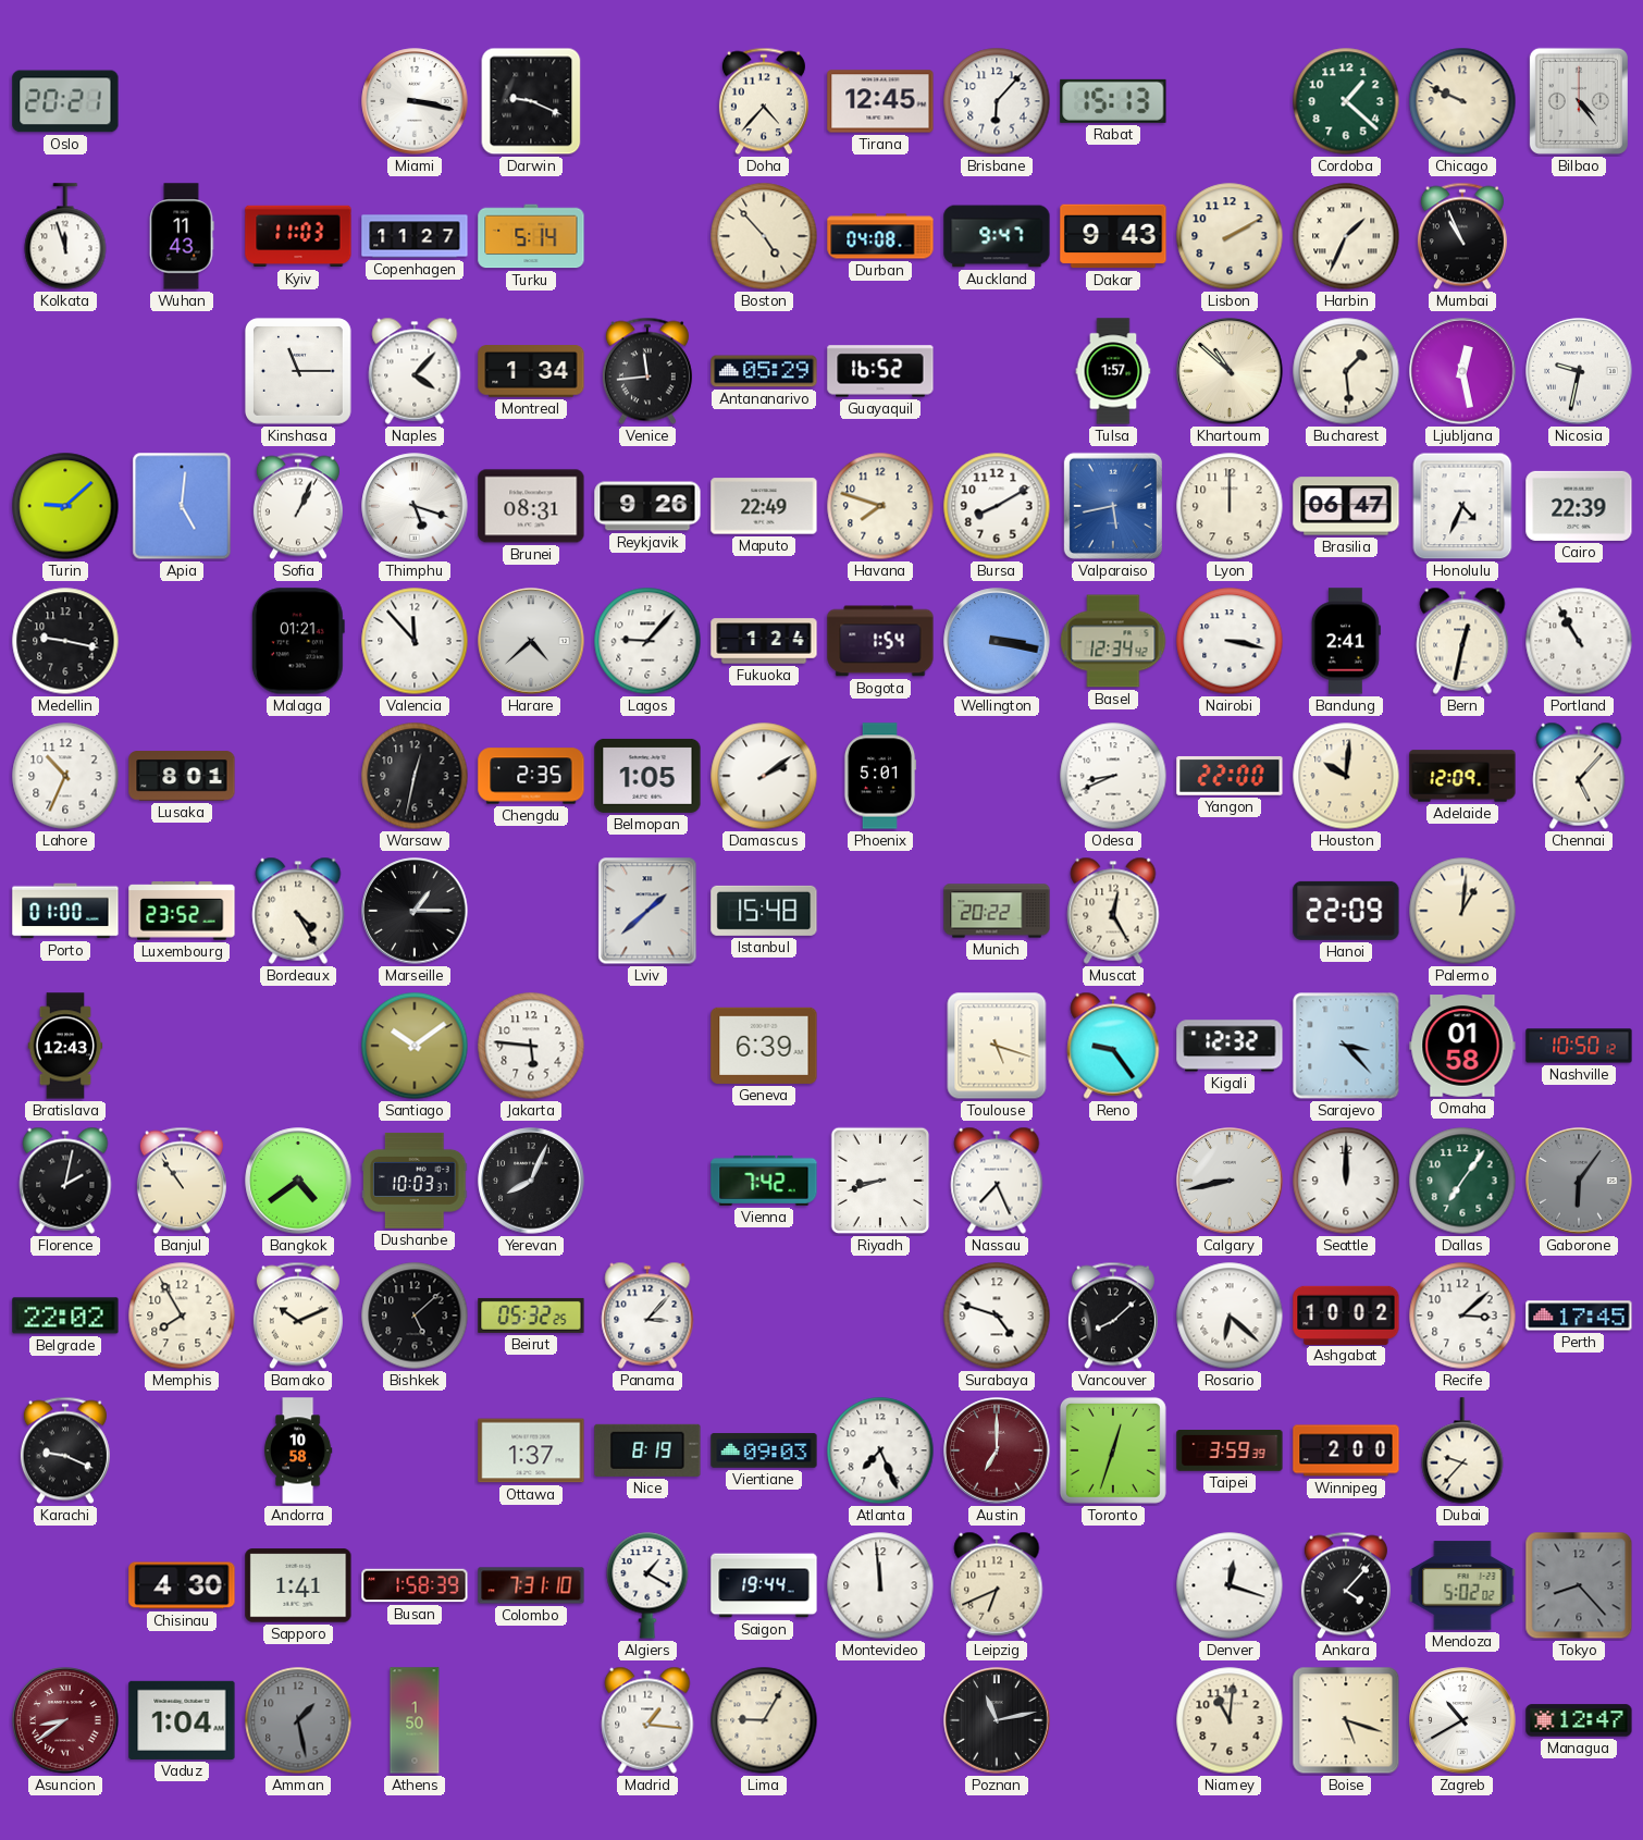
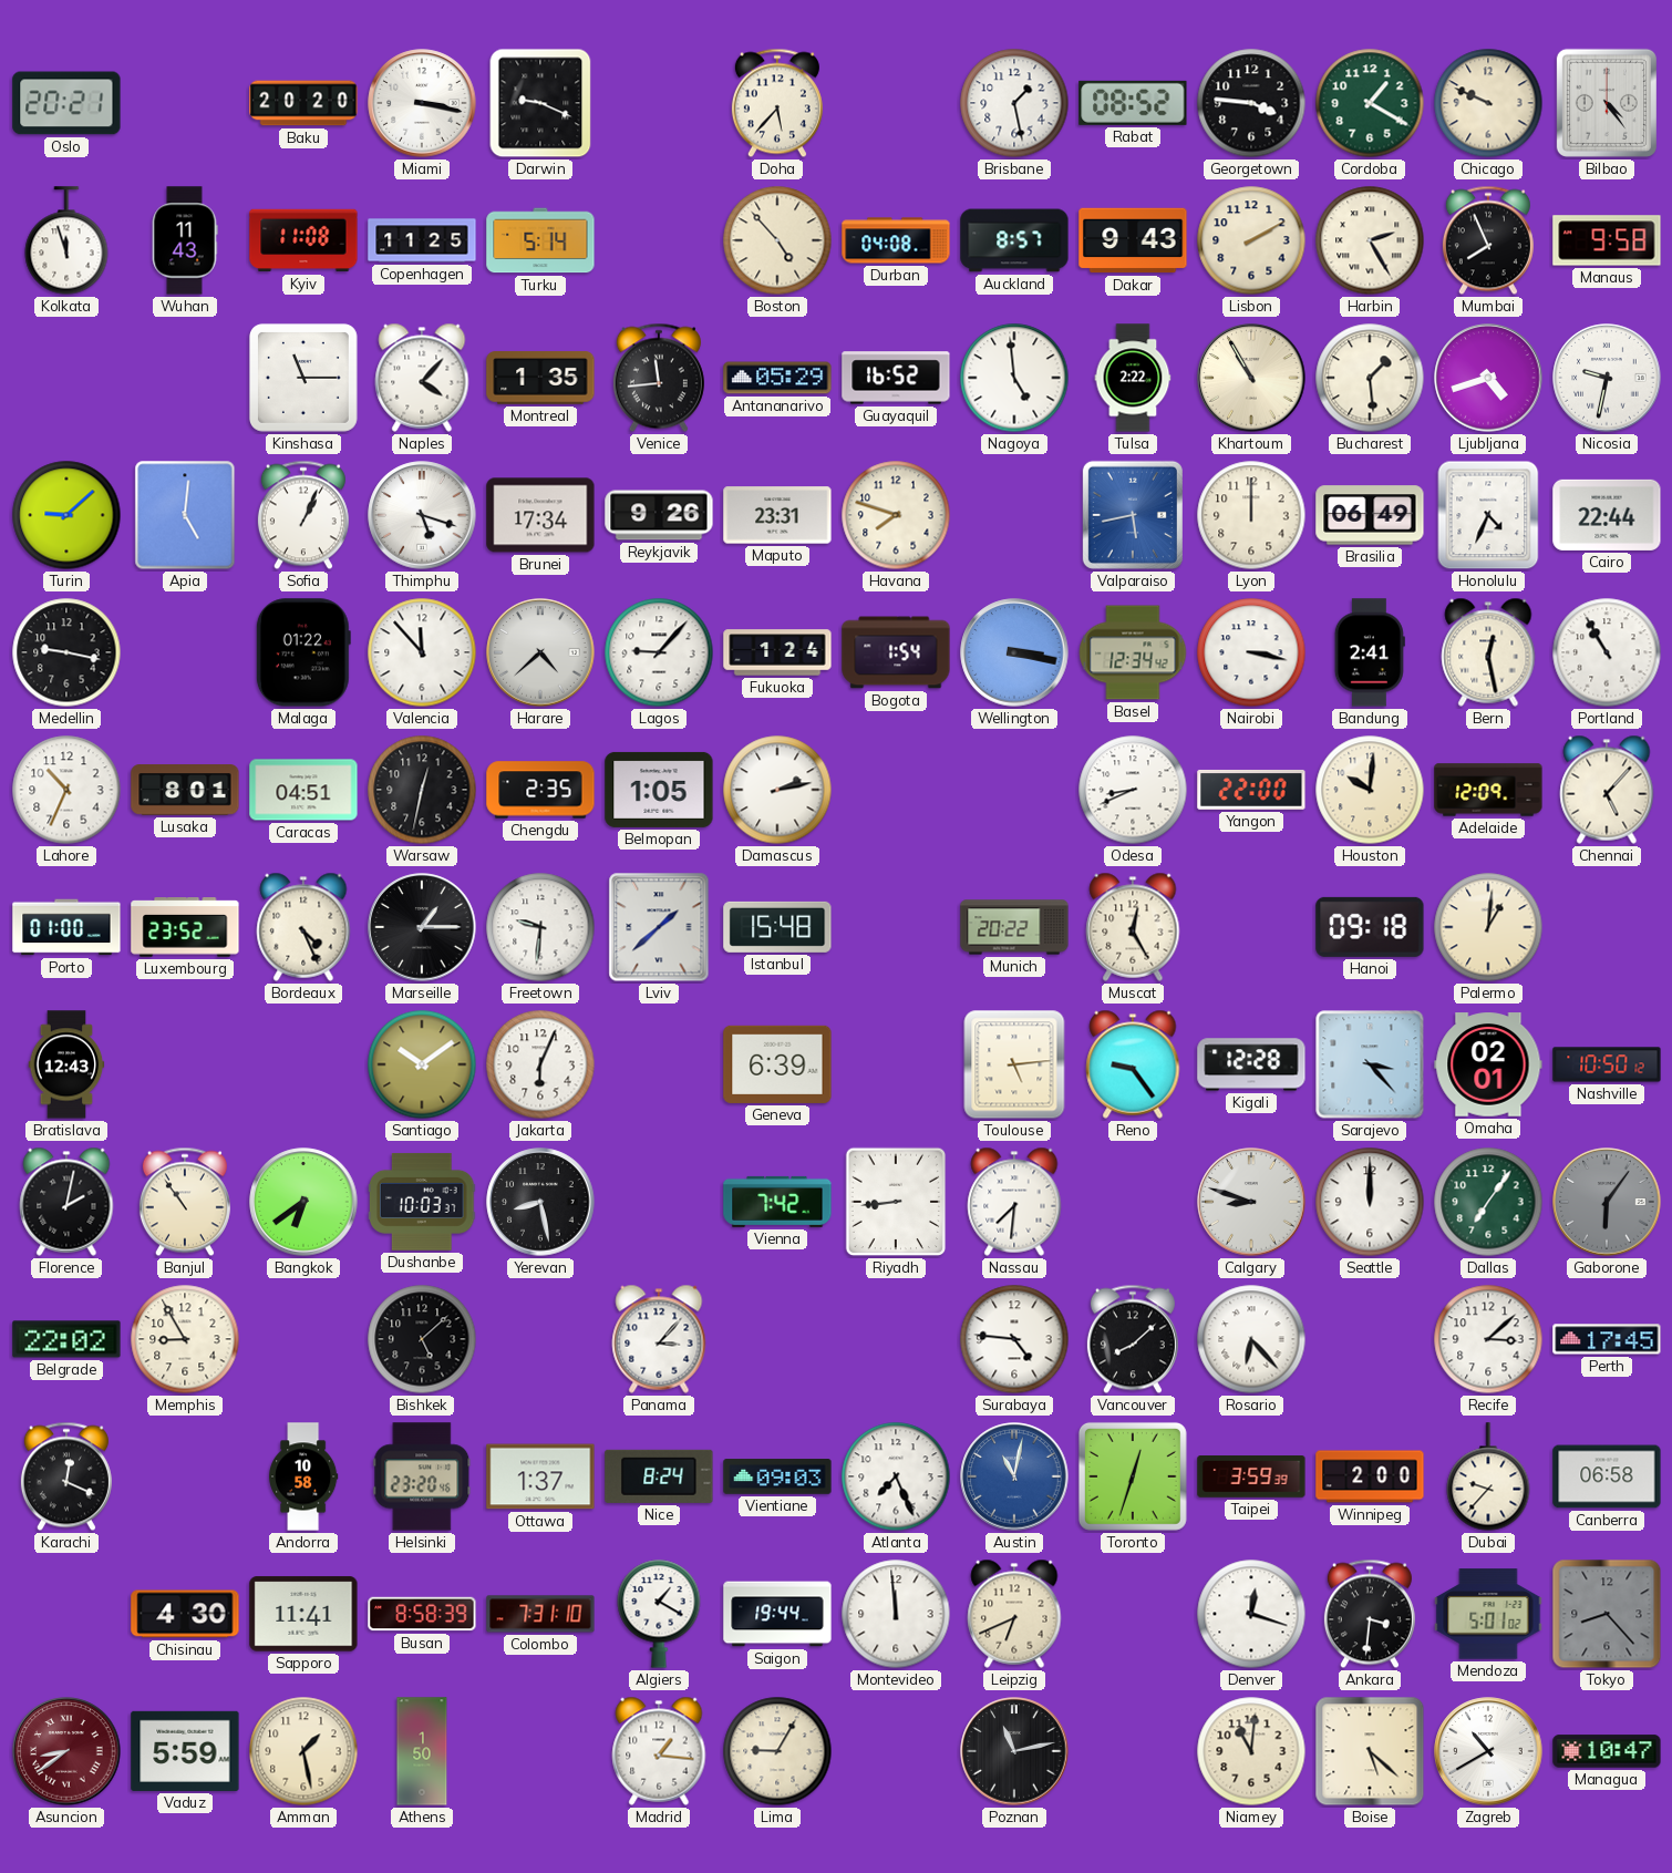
Baku: none -> 20:20
Doha: 4:37 -> 5:37
Tirana: 12:45 -> none
Brisbane: 6:07 -> 1:28
Rabat: 15:13 -> 08:52
Georgetown: none -> 3:46
Cordoba: 1:22 -> 1:20
Kyiv: 11:03 -> 11:08
Copenhagen: 11:27 -> 11:25
Auckland: 9:47 -> 8:57
Harbin: 1:34 -> 2:25
Mumbai: 10:56 -> 7:56
Manaus: none -> 9:58
Montreal: 1:34 -> 1:35
Nagoya: none -> 4:59
Tulsa: 1:57 -> 2:22
Khartoum: 10:52 -> 10:55
Ljubljana: 12:28 -> 4:42
Brunei: 08:31 -> 17:34
Maputo: 22:49 -> 23:31
Bursa: 8:10 -> none
Brasilia: 06:47 -> 06:49
Cairo: 22:39 -> 22:44
Malaga: 01:21 -> 01:22
Bern: 12:32 -> 12:28
Caracas: none -> 04:51
Damascus: 2:09 -> 2:13
Phoenix: 5:01 -> none
Bordeaux: 4:25 -> 4:26
Freetown: none -> 9:31
Hanoi: 22:09 -> 09:18
Jakarta: 5:46 -> 6:04
Toulouse: 5:18 -> 5:14
Kigali: 12:32 -> 12:28
Omaha: 01:58 -> 02:01
Bangkok: 4:39 -> 6:39
Yerevan: 8:04 -> 8:28
Riyadh: 8:42 -> 8:44
Nassau: 7:26 -> 7:31
Calgary: 8:43 -> 8:48
Memphis: 7:55 -> 8:55
Bamako: 10:11 -> none
Beirut: 05:32 -> none
Surabaya: 4:48 -> 4:46
Rosario: 6:22 -> 6:23
Ashgabat: 10:02 -> none
Karachi: 9:19 -> 12:19
Helsinki: none -> 23:20
Nice: 8:19 -> 8:24
Austin: 7:00 -> 11:02
Austin dial: burgundy -> blue
Canberra: none -> 06:58
Sapporo: 1:41 -> 11:41
Busan: 1:58 -> 8:58
Ankara: 4:07 -> 3:31
Mendoza: 5:02 -> 5:01
Vaduz: 1:04 -> 5:59
Amman dial: grey -> cream
Boise: 5:18 -> 5:22
Managua: 12:47 -> 10:47
